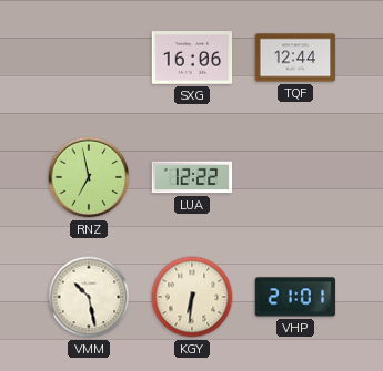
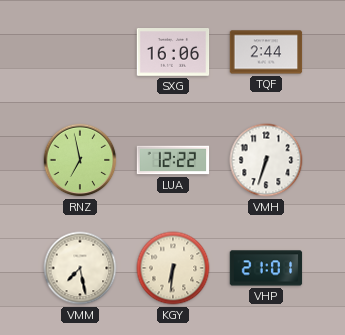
TQF: 12:44 -> 2:44
VMH: none -> 6:33
VMM: 10:28 -> 7:28
